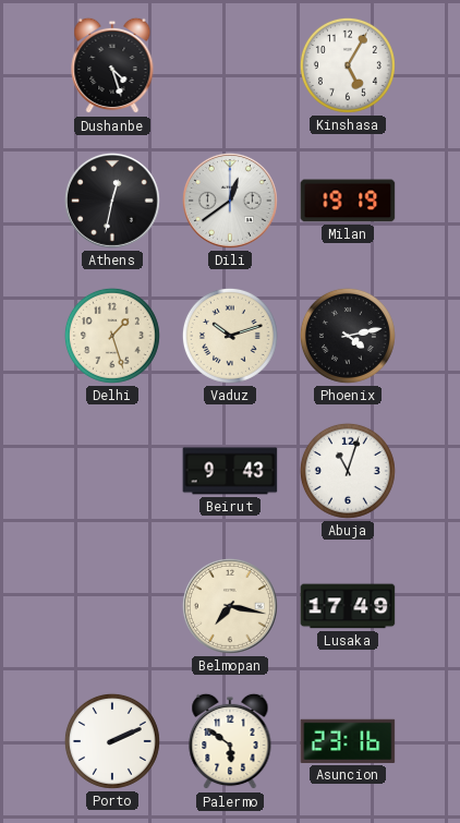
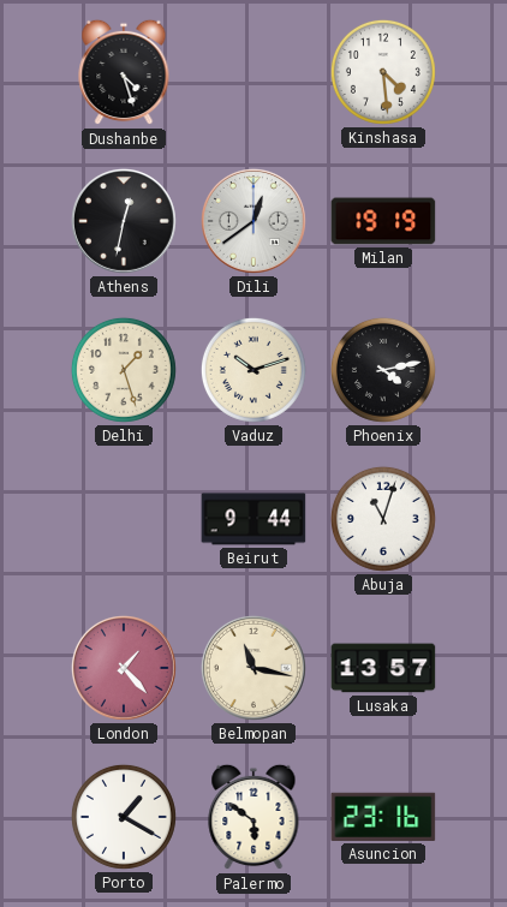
Kinshasa: 5:05 -> 4:29
Beirut: 9:43 -> 9:44
London: none -> 1:23
Belmopan: 7:17 -> 11:17
Lusaka: 17:49 -> 13:57
Porto: 2:11 -> 1:20
